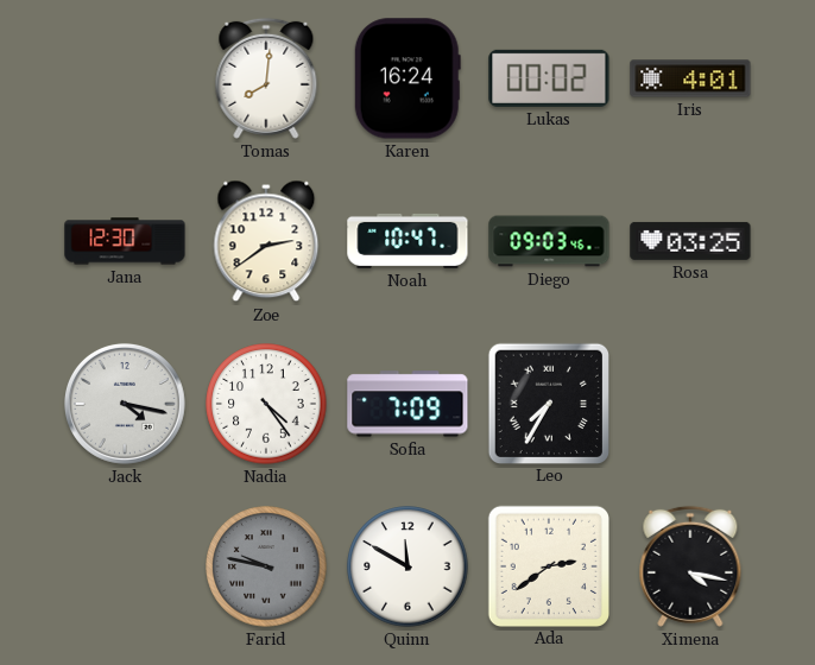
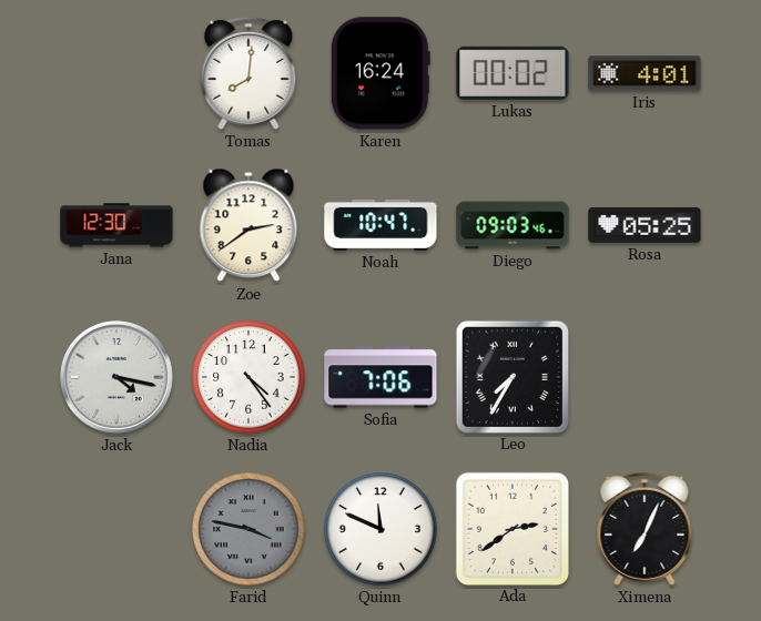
Rosa: 03:25 -> 05:25
Sofia: 7:09 -> 7:06
Farid: 9:47 -> 3:47
Quinn: 11:50 -> 11:49
Ximena: 4:17 -> 7:04
